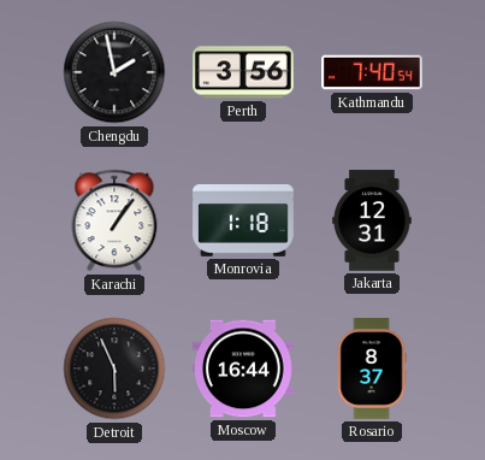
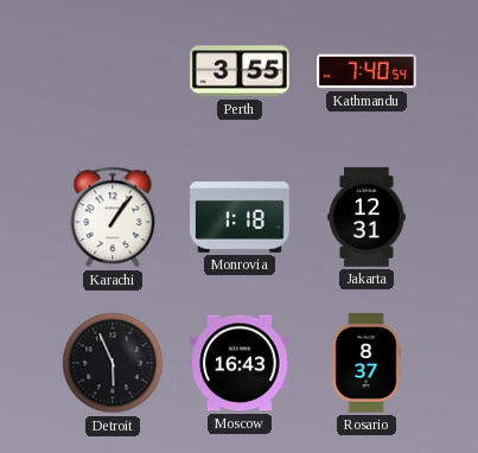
Chengdu: 1:58 -> none
Perth: 3:56 -> 3:55
Moscow: 16:44 -> 16:43
